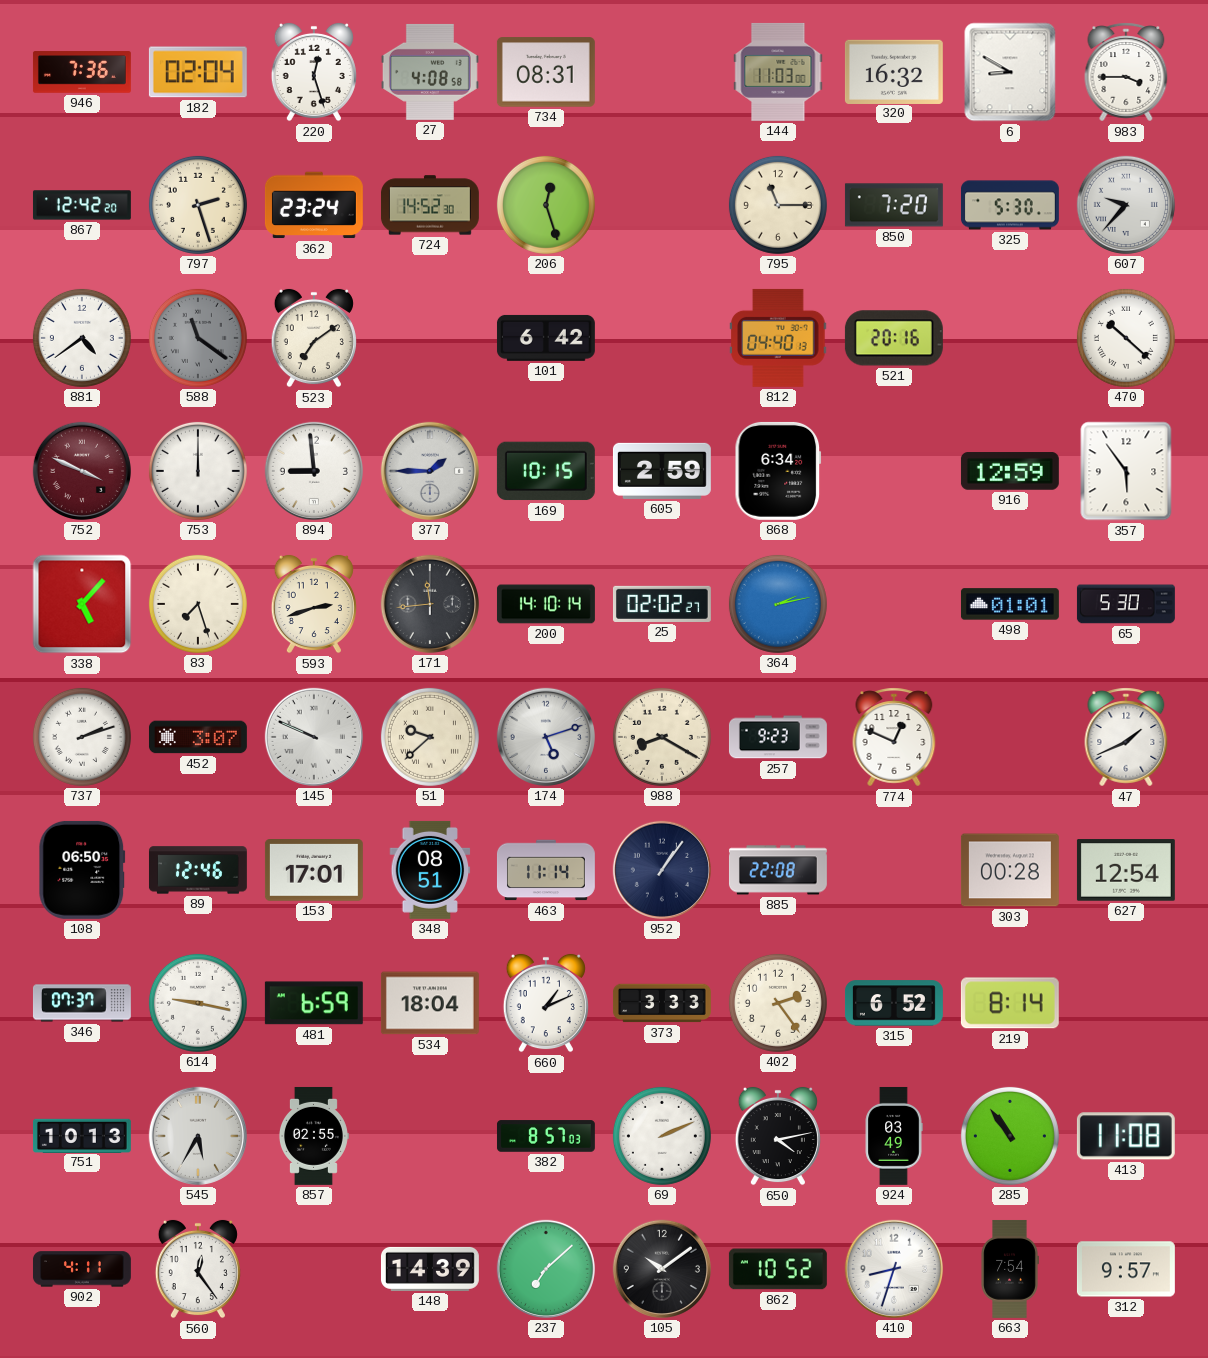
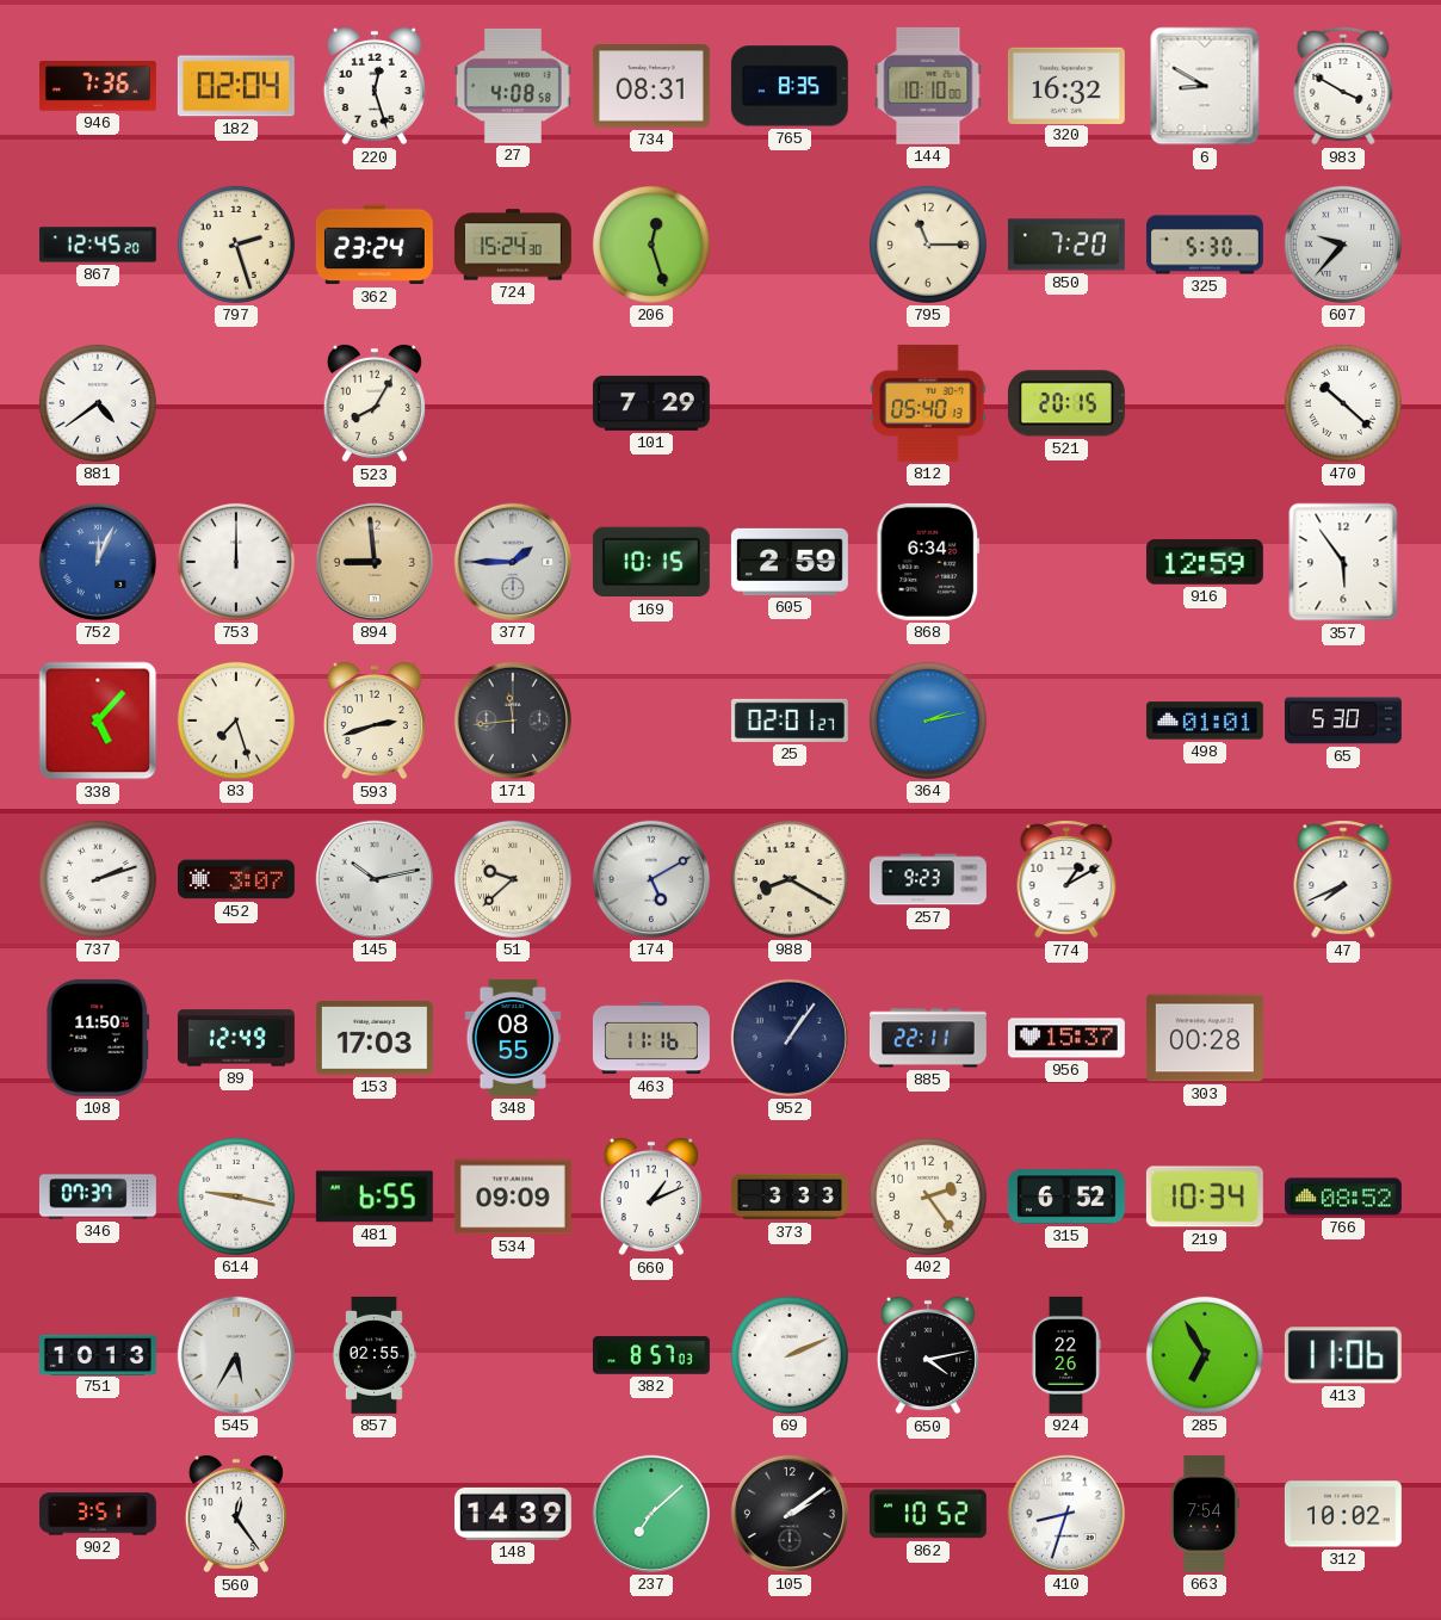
765: none -> 8:35
144: 11:03 -> 10:10
983: 3:45 -> 3:50
867: 12:42 -> 12:45
724: 14:52 -> 15:24
588: 11:21 -> none
523: 7:09 -> 8:05
101: 6:42 -> 7:29
812: 04:40 -> 05:40
521: 20:16 -> 20:15
752: 3:49 -> 12:04
752 dial: burgundy -> blue
894 dial: white -> champagne
200: 14:10 -> none
25: 02:02 -> 02:01
145: 9:49 -> 10:13
174: 5:12 -> 5:10
774: 12:49 -> 1:10
47: 1:41 -> 7:41
108: 06:50 -> 11:50
89: 12:46 -> 12:49
153: 17:01 -> 17:03
348: 08:51 -> 08:55
463: 11:14 -> 11:16
885: 22:08 -> 22:11
956: none -> 15:37
627: 12:54 -> none
481: 6:59 -> 6:55
534: 18:04 -> 09:09
219: 8:14 -> 10:34
766: none -> 08:52
924: 03:49 -> 22:26
285: 10:54 -> 6:55
413: 11:08 -> 11:06
902: 4:11 -> 3:51
105: 10:09 -> 2:09
312: 9:57 -> 10:02
